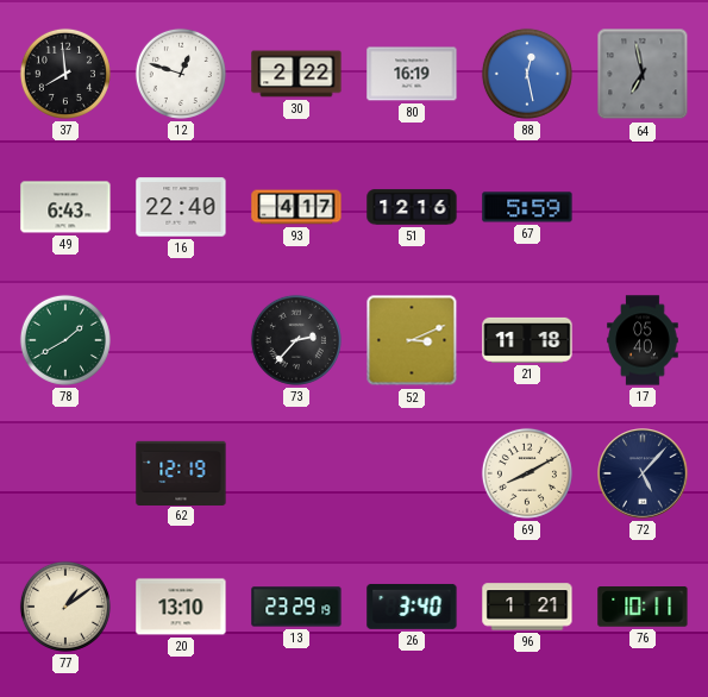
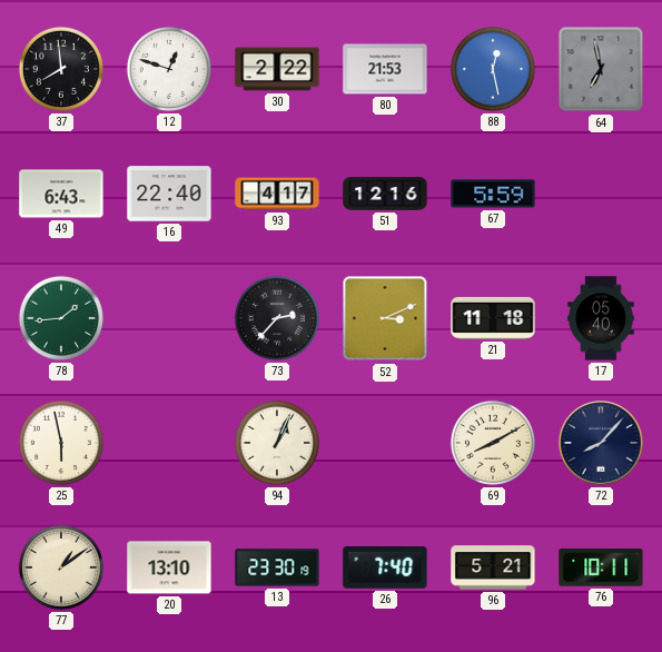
80: 16:19 -> 21:53
78: 1:40 -> 1:44
25: none -> 5:58
62: 12:19 -> none
94: none -> 1:04
72: 5:07 -> 8:07
13: 23:29 -> 23:30
26: 3:40 -> 7:40
96: 1:21 -> 5:21
